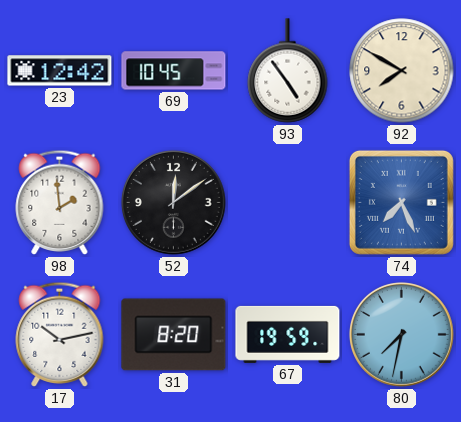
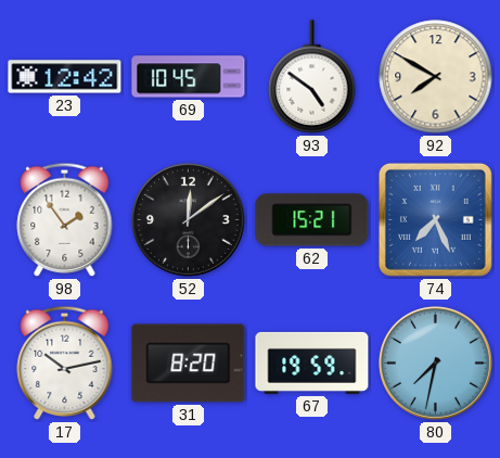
93: 4:54 -> 4:51
98: 1:59 -> 1:54
62: none -> 15:21
